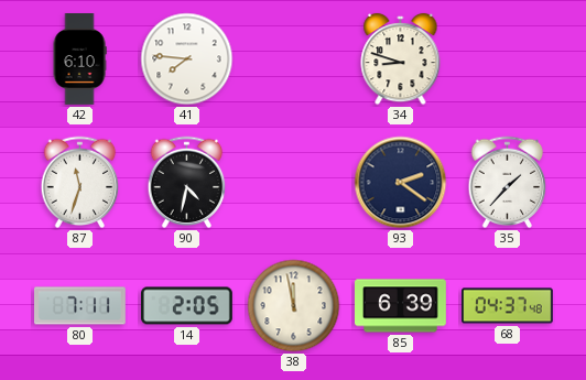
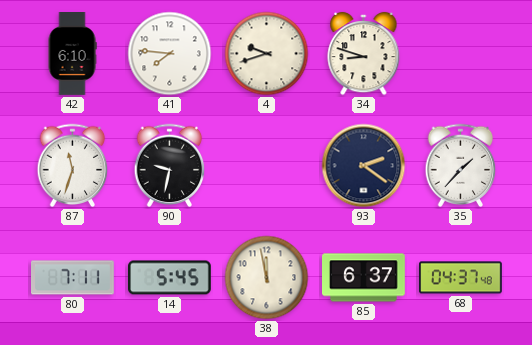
4: none -> 9:42
90: 4:32 -> 9:32
14: 2:05 -> 5:45
85: 6:39 -> 6:37
